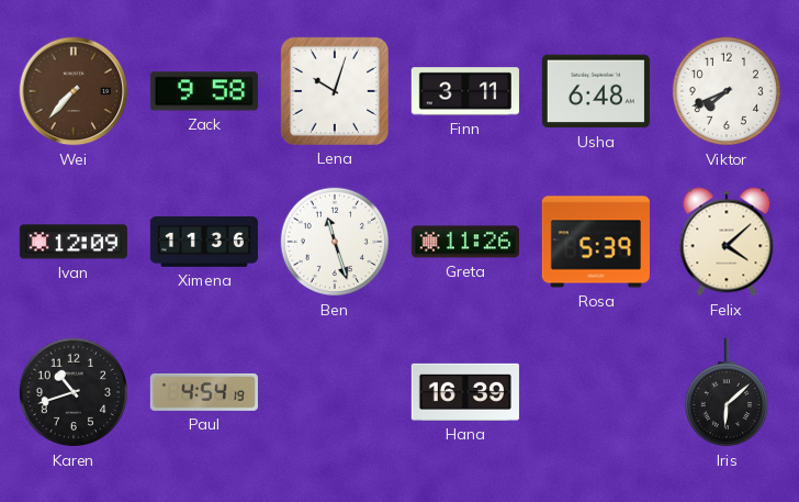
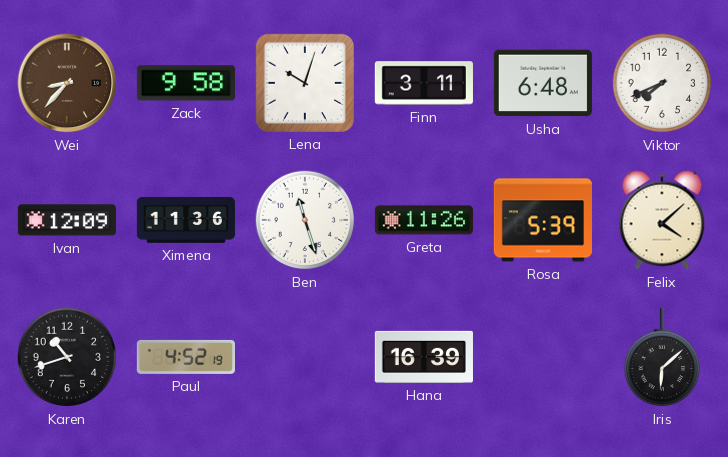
Wei: 7:37 -> 8:37
Paul: 4:54 -> 4:52
